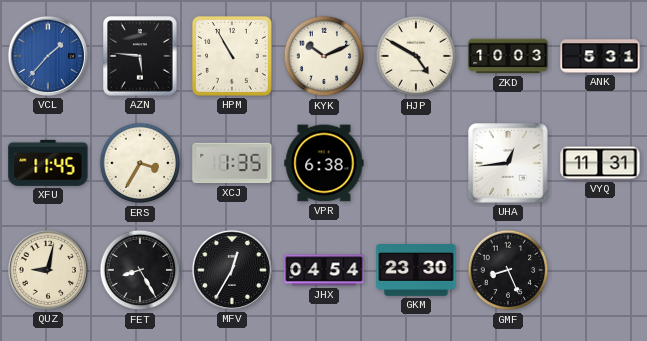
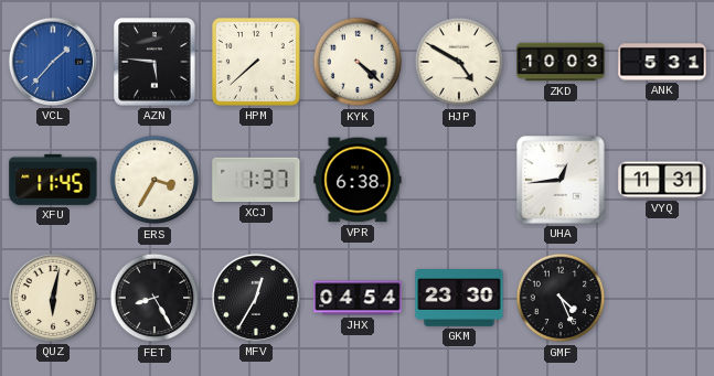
HPM: 10:55 -> 7:38
KYK: 10:11 -> 4:22
XCJ: 1:35 -> 1:37
QUZ: 9:02 -> 6:02
GMF: 8:26 -> 4:26
